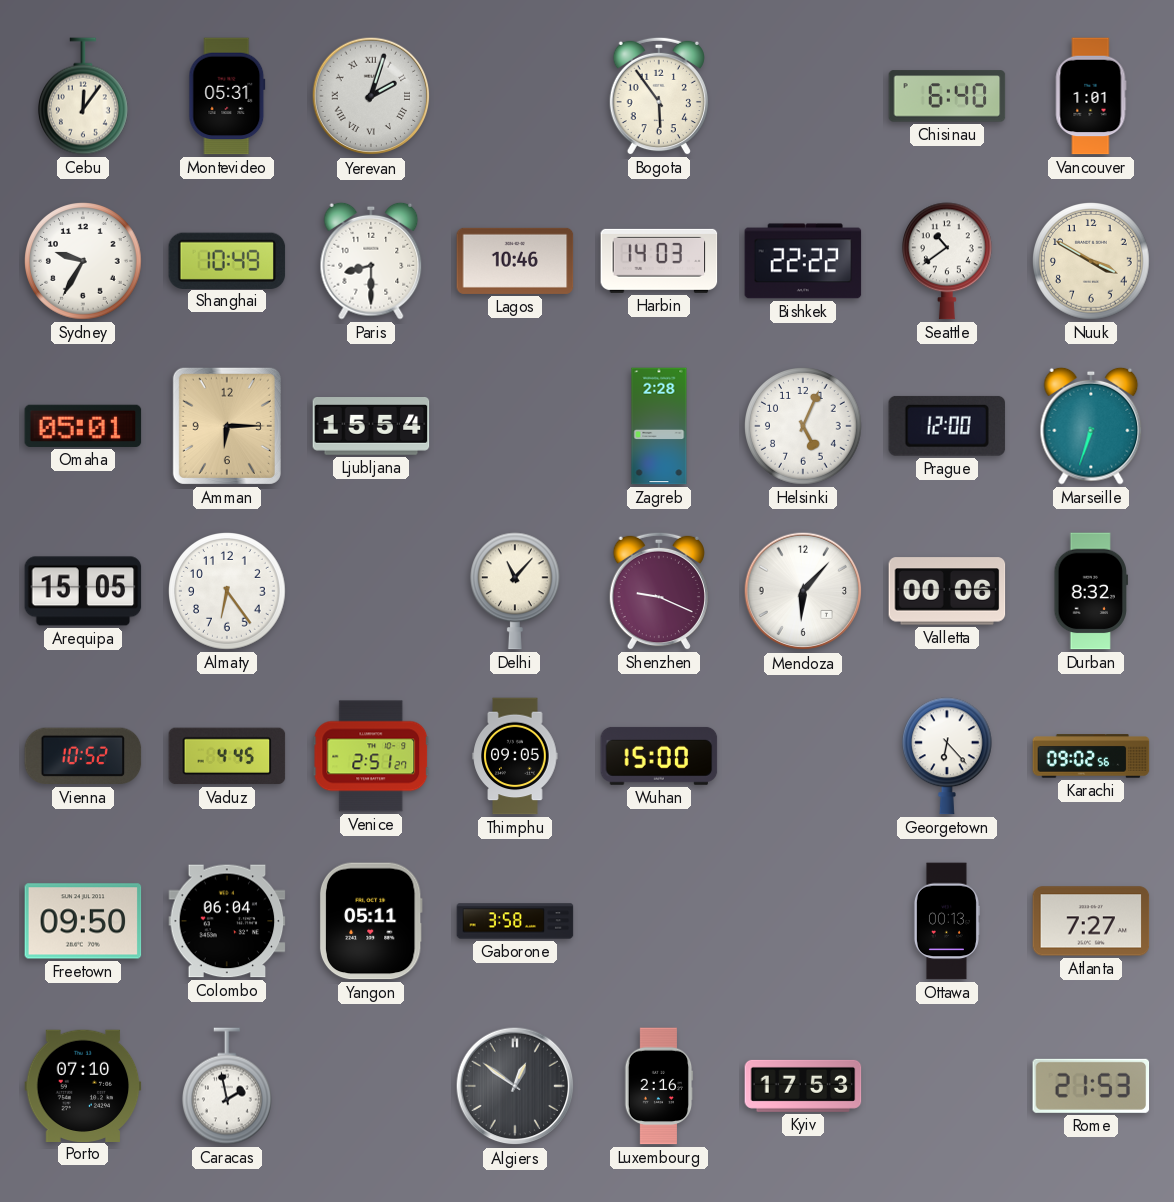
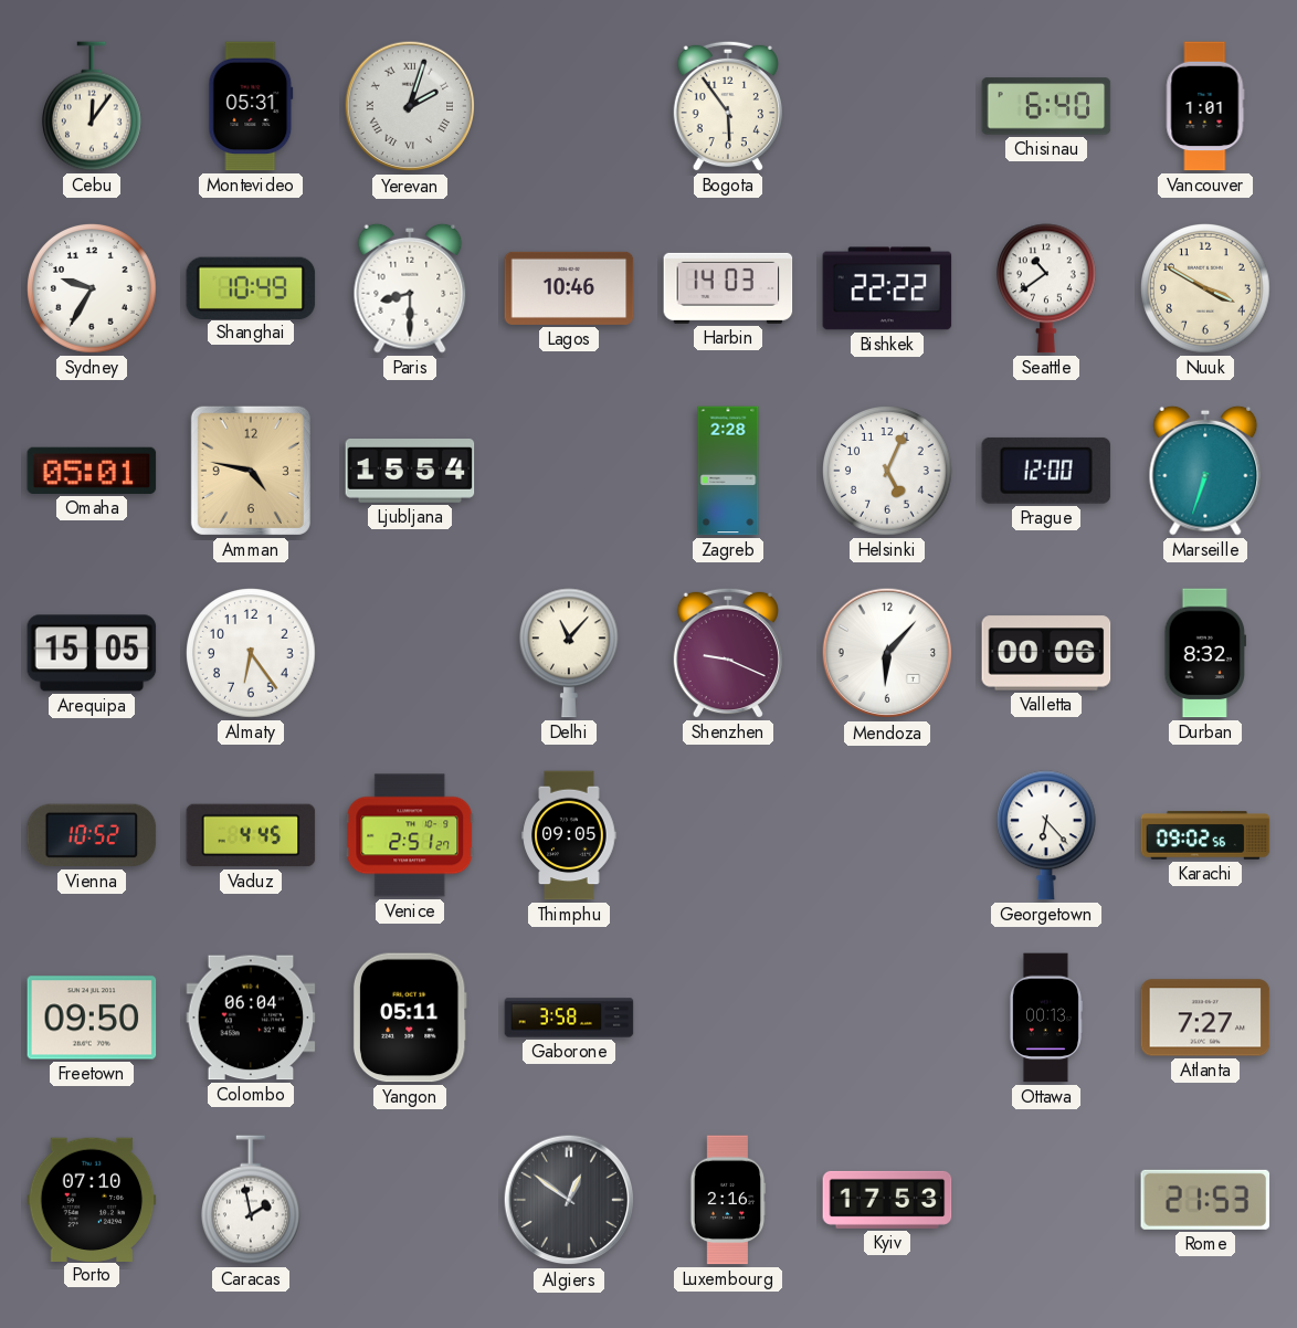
Amman: 6:15 -> 4:47
Wuhan: 15:00 -> none
